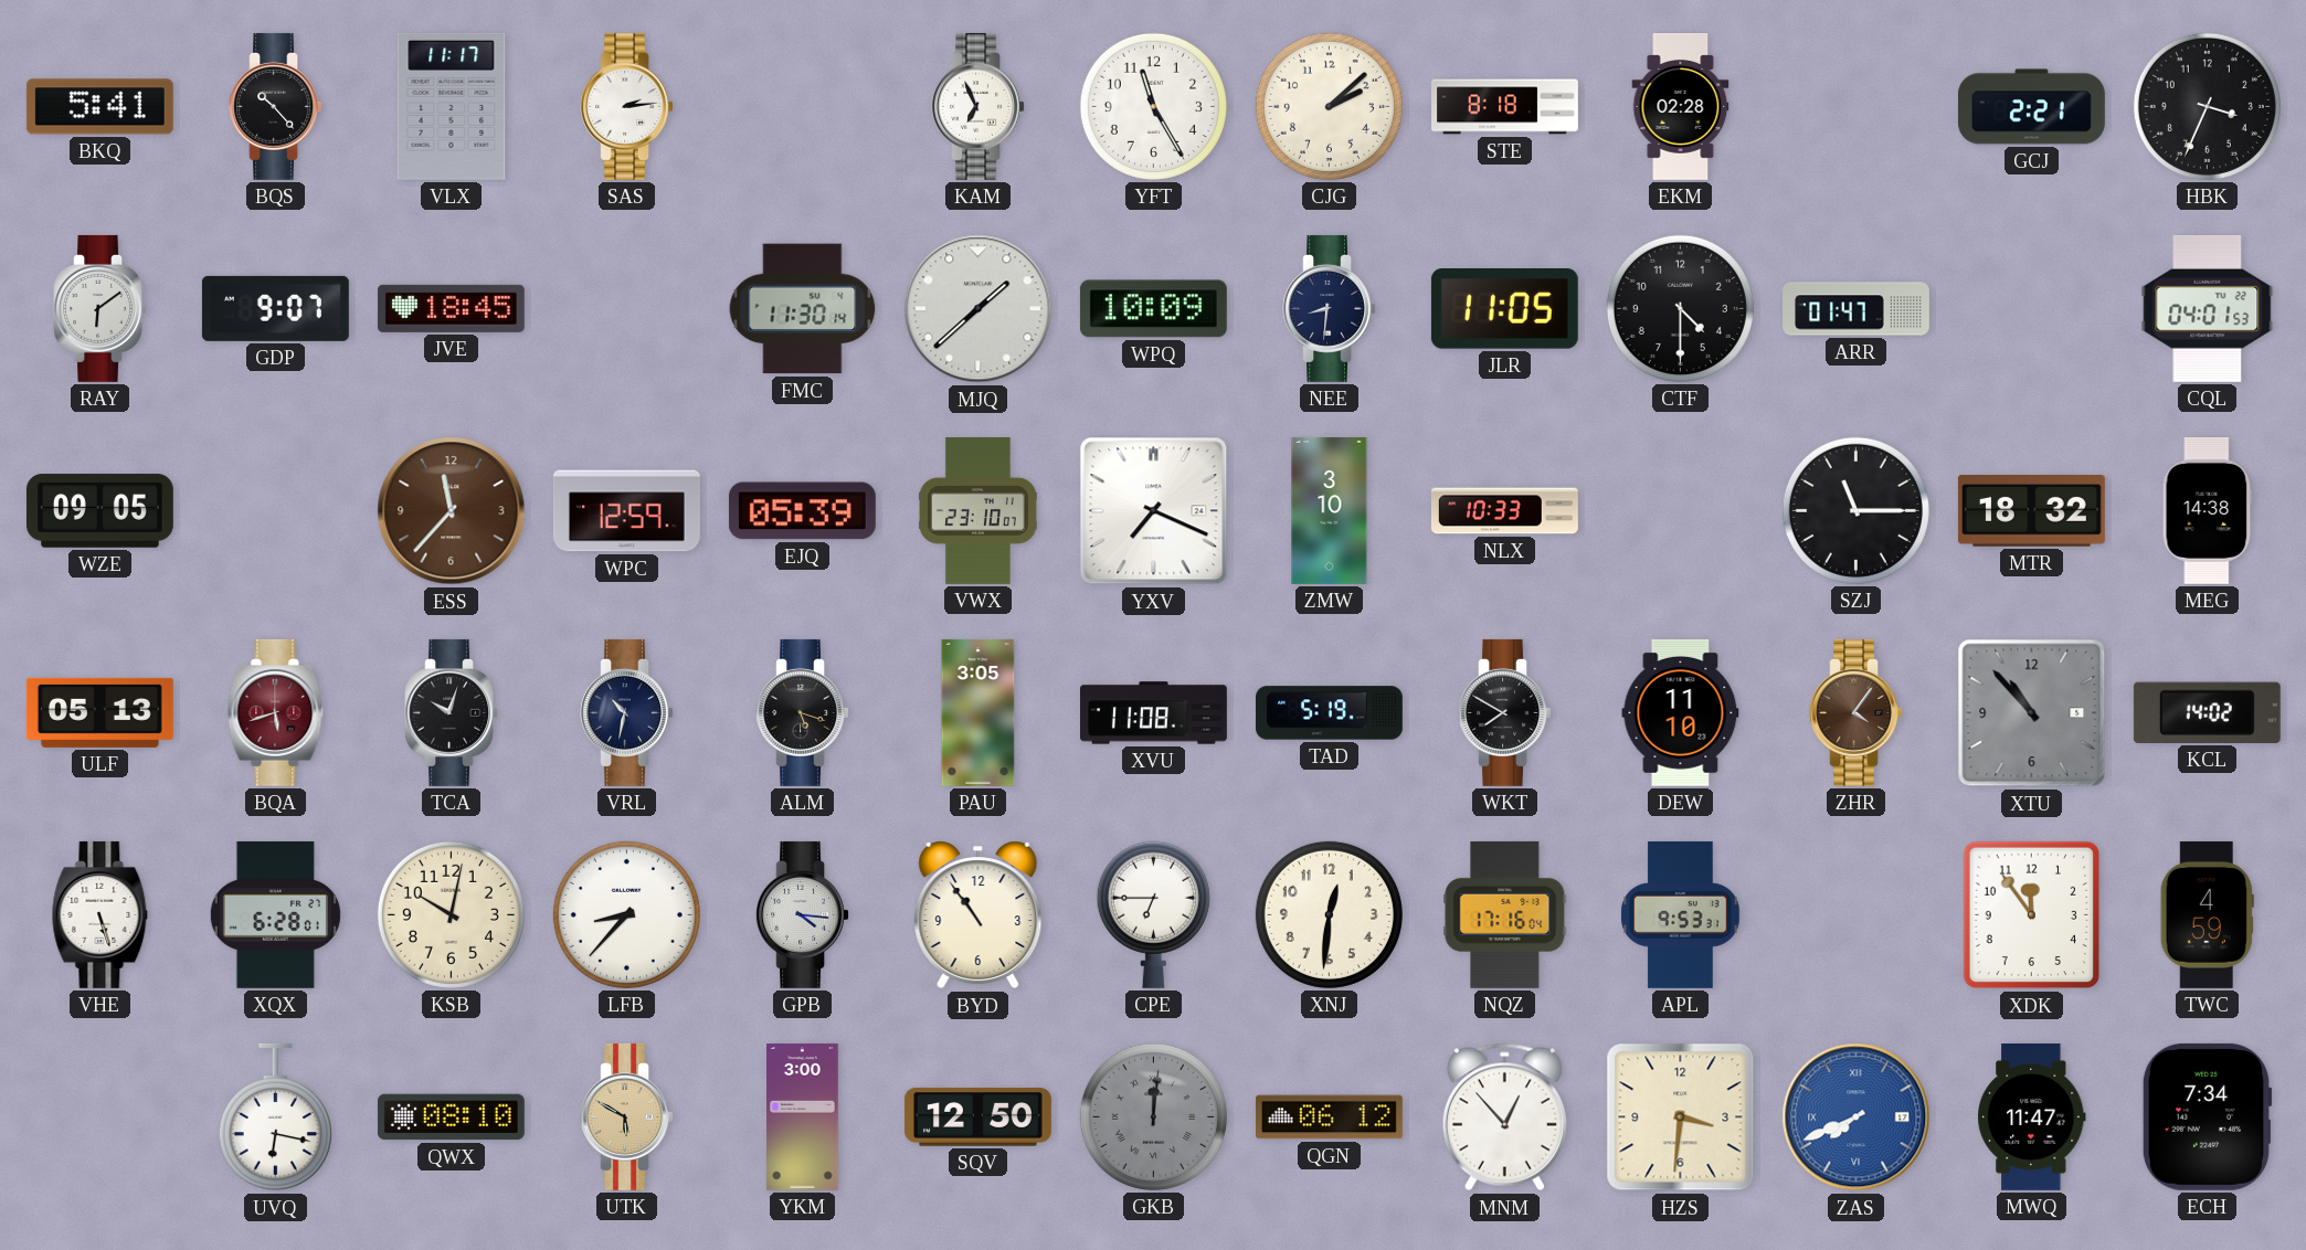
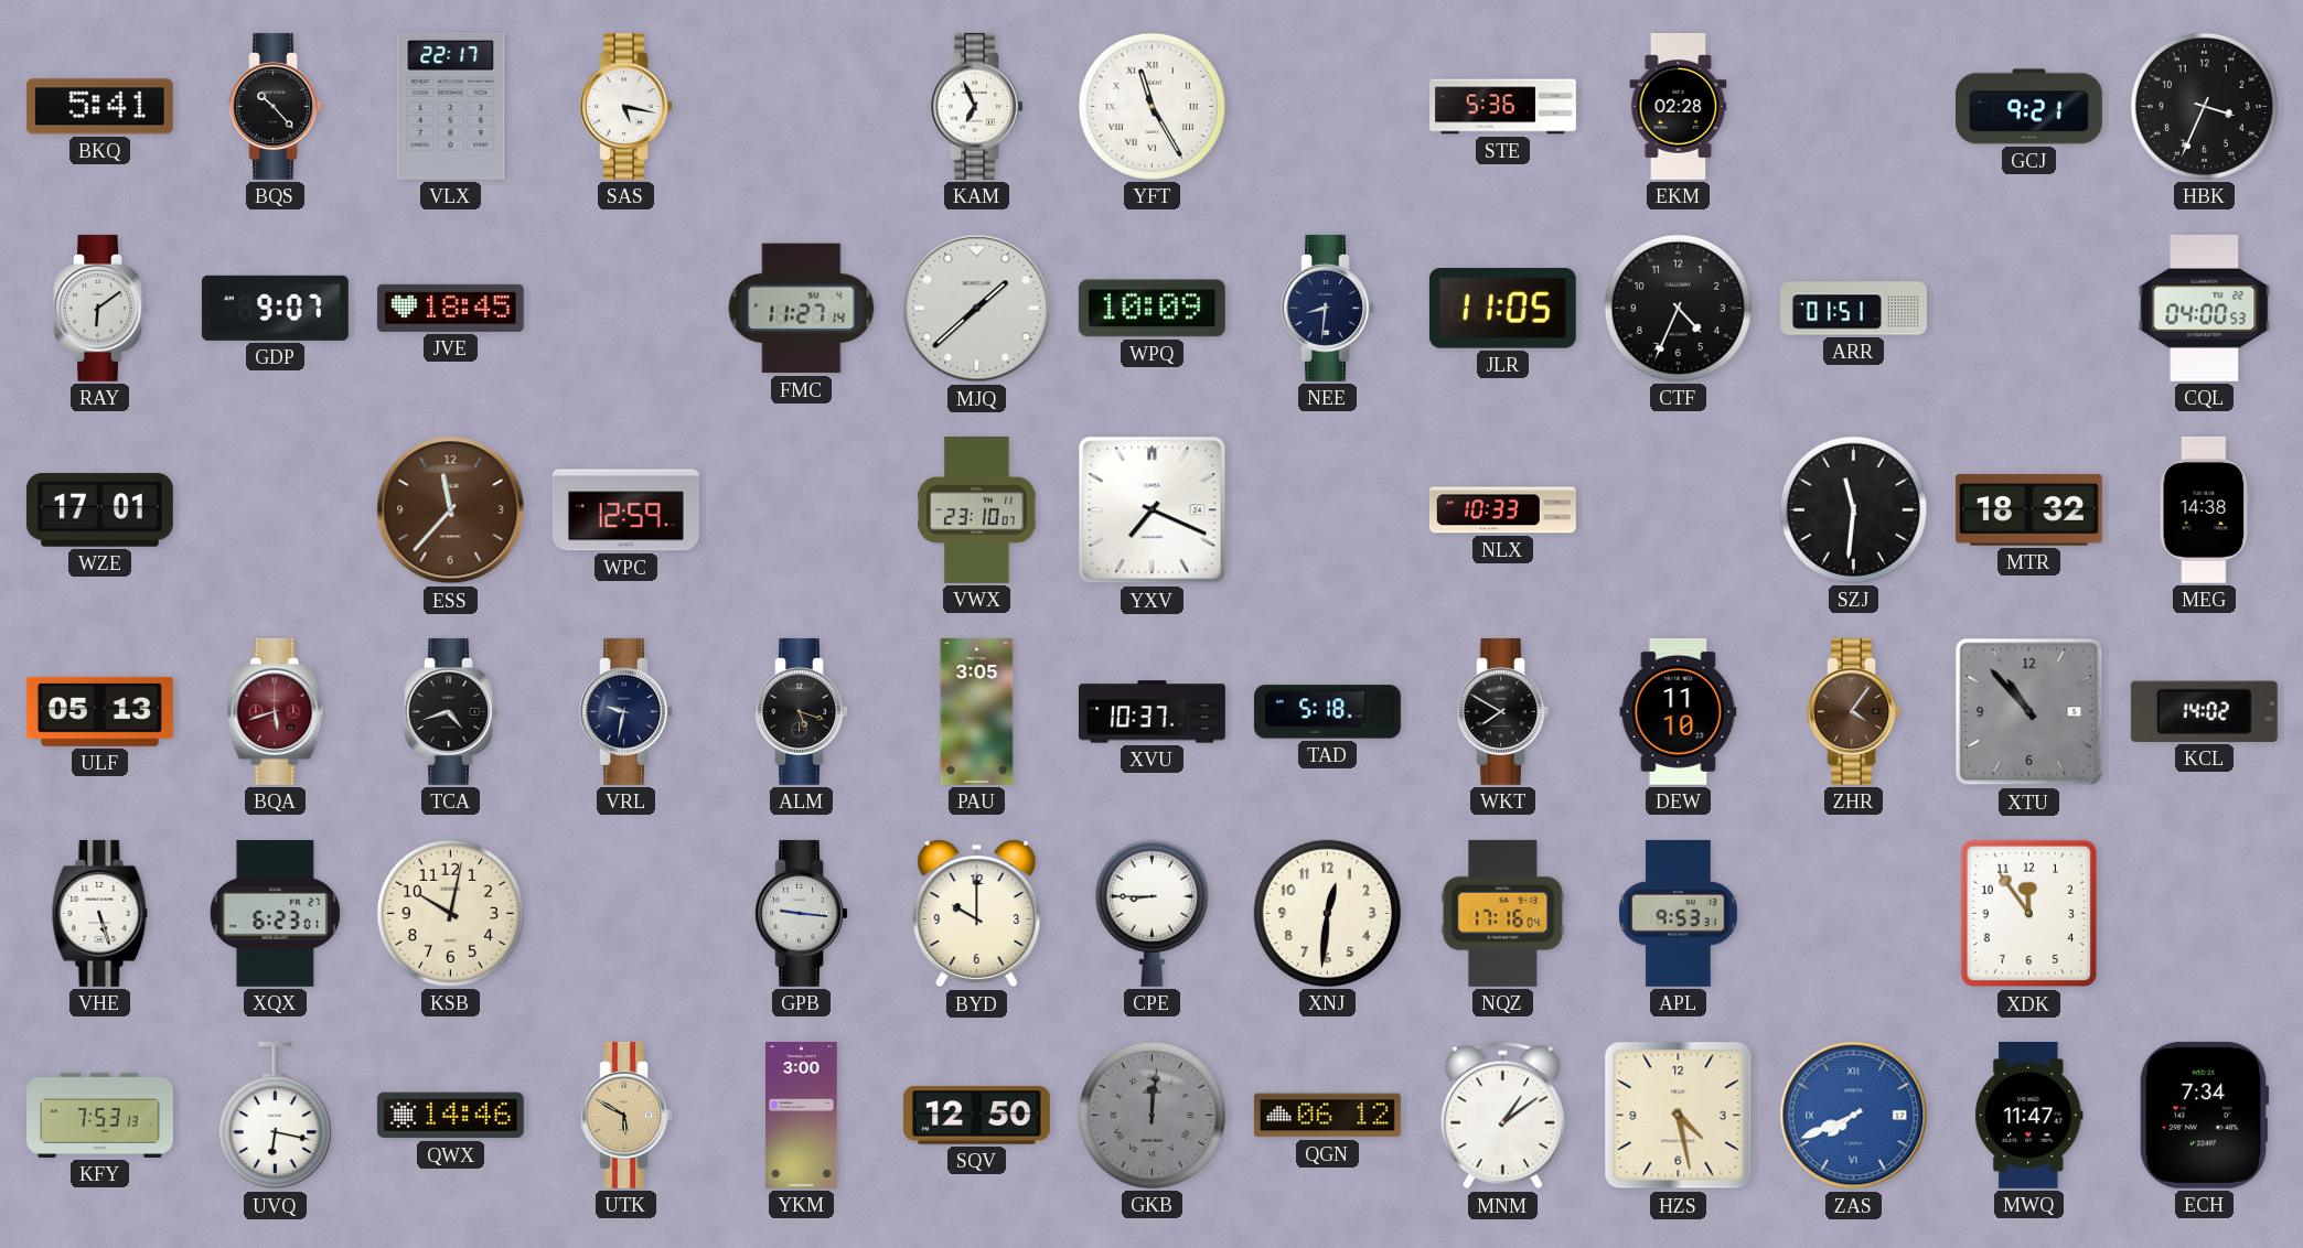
VLX: 11:17 -> 22:17
SAS: 2:14 -> 5:17
YFT numerals: Arabic -> Roman
CJG: 2:08 -> none
STE: 8:18 -> 5:36
GCJ: 2:21 -> 9:21
FMC: 11:30 -> 11:27
CTF: 4:30 -> 4:34
ARR: 01:47 -> 01:51
CQL: 04:01 -> 04:00
WZE: 09:05 -> 17:01
EJQ: 05:39 -> none
ZMW: 3:10 -> none
SZJ: 11:15 -> 11:31
TCA: 10:03 -> 4:42
VRL: 10:32 -> 9:32
XVU: 11:08 -> 10:37
TAD: 5:19 -> 5:18
XQX: 6:28 -> 6:23
LFB: 8:37 -> none
GPB: 4:16 -> 9:16
BYD: 10:54 -> 10:00
CPE: 6:45 -> 8:45
TWC: 4:59 -> none
KFY: none -> 7:53
QWX: 08:10 -> 14:46
MNM: 12:53 -> 1:09
HZS: 3:31 -> 4:28
